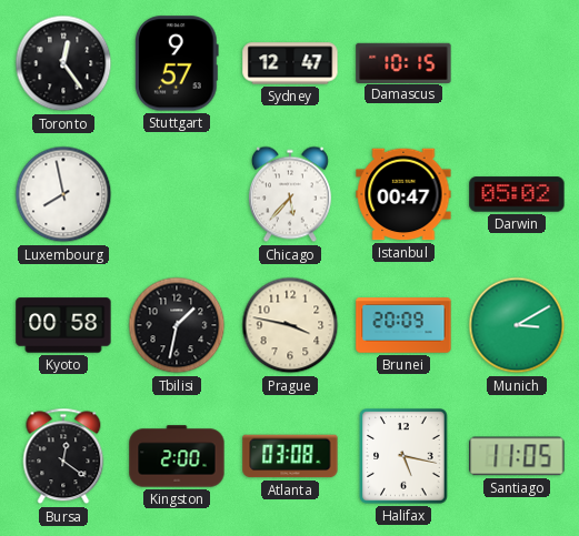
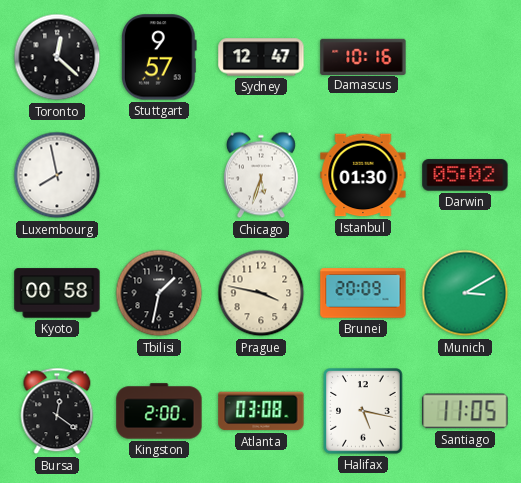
Toronto: 12:24 -> 12:22
Damascus: 10:15 -> 10:16
Chicago: 5:37 -> 5:33
Istanbul: 00:47 -> 01:30
